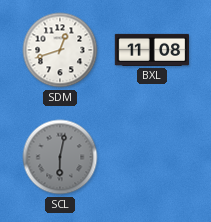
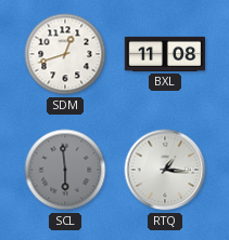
SCL: 6:02 -> 5:59
RTQ: none -> 1:16
